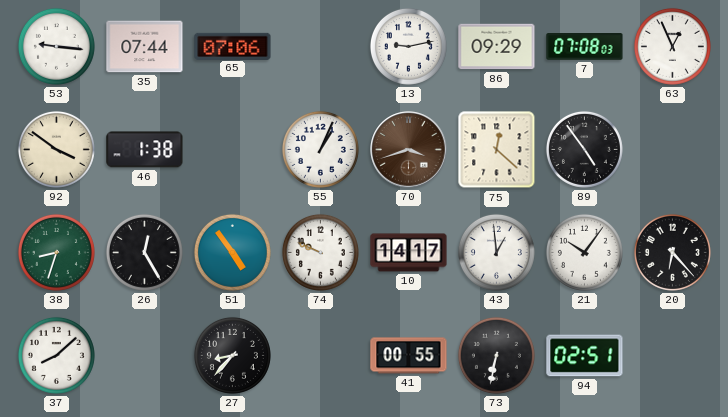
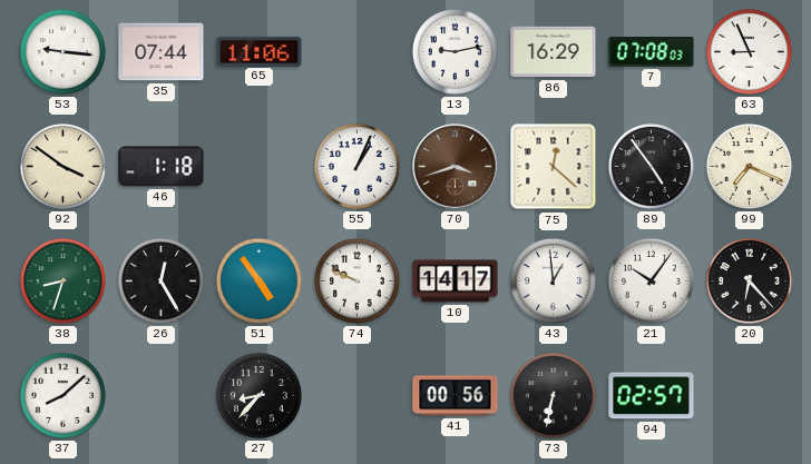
65: 07:06 -> 11:06
86: 09:29 -> 16:29
63: 12:56 -> 8:56
46: 1:38 -> 1:18
99: none -> 7:19
41: 00:55 -> 00:56
94: 02:51 -> 02:57
